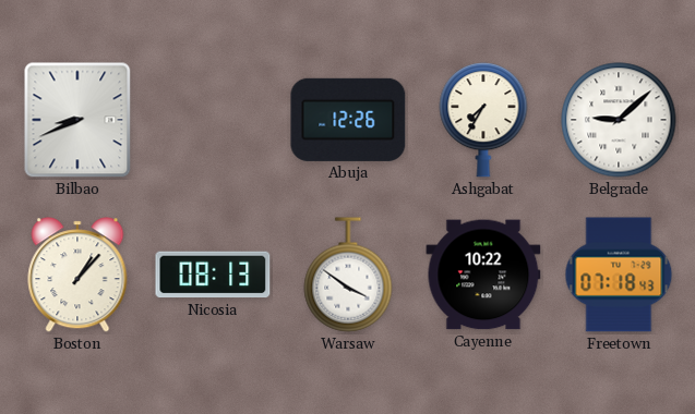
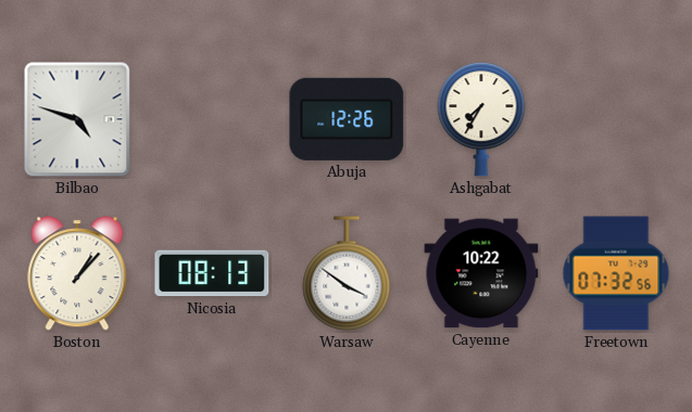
Bilbao: 8:41 -> 4:48
Belgrade: 9:08 -> none
Freetown: 07:18 -> 07:32
